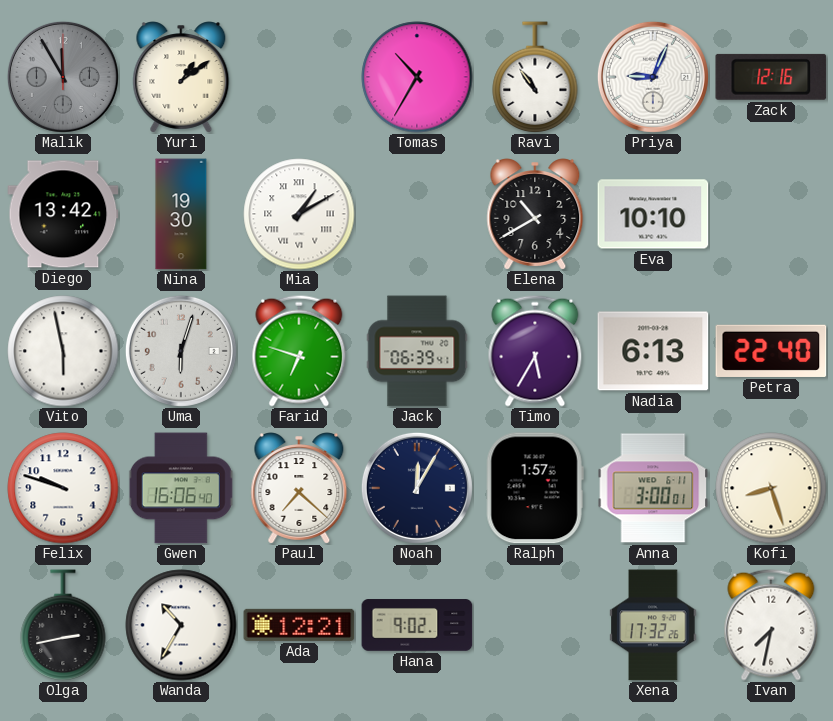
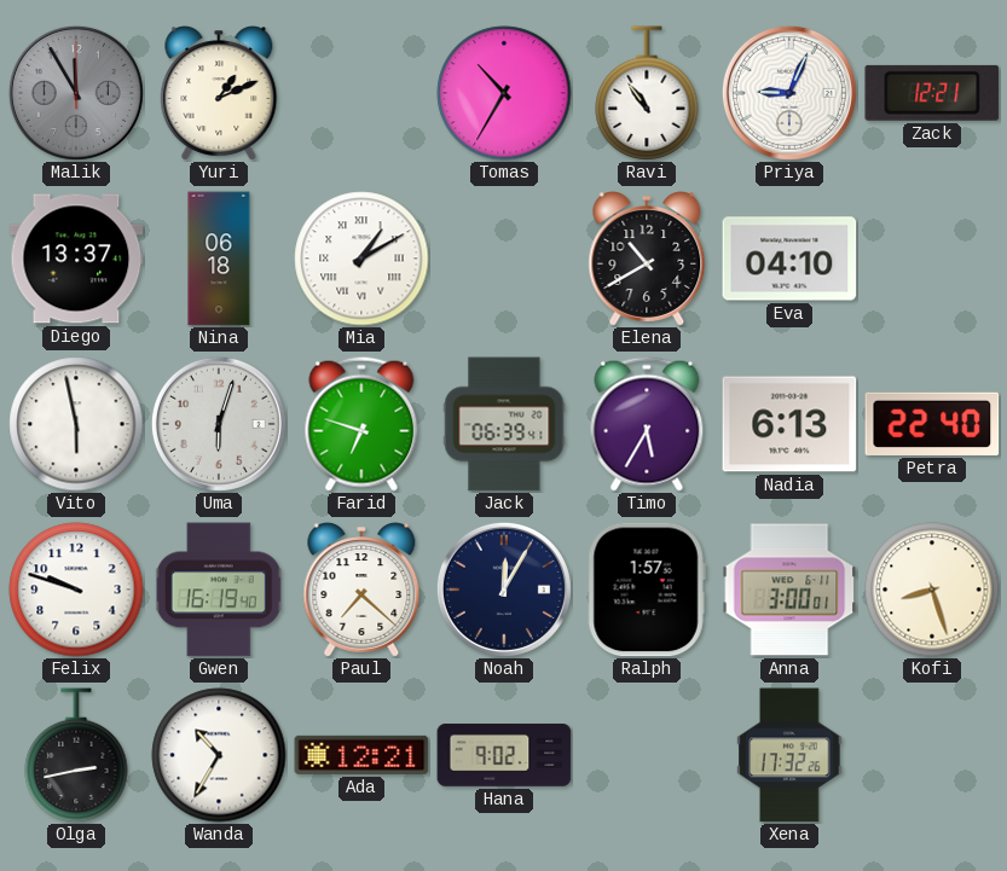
Yuri: 1:09 -> 1:11
Zack: 12:16 -> 12:21
Diego: 13:42 -> 13:37
Nina: 19:30 -> 06:18
Eva: 10:10 -> 04:10
Gwen: 16:06 -> 16:19
Ivan: 7:32 -> none
